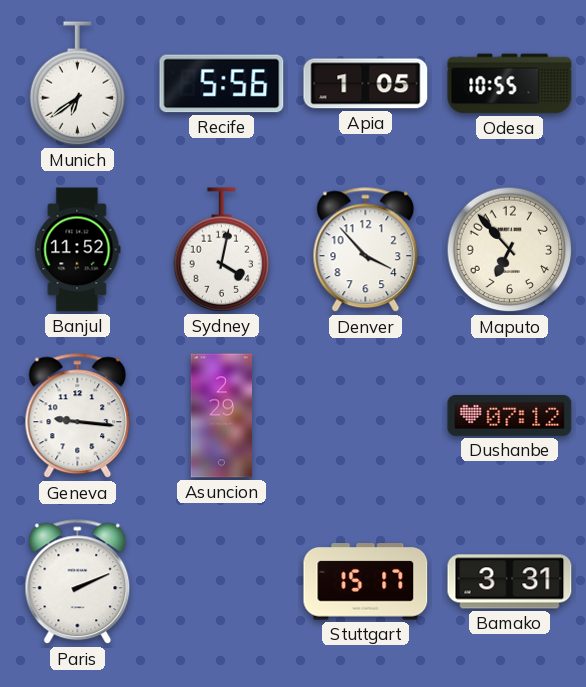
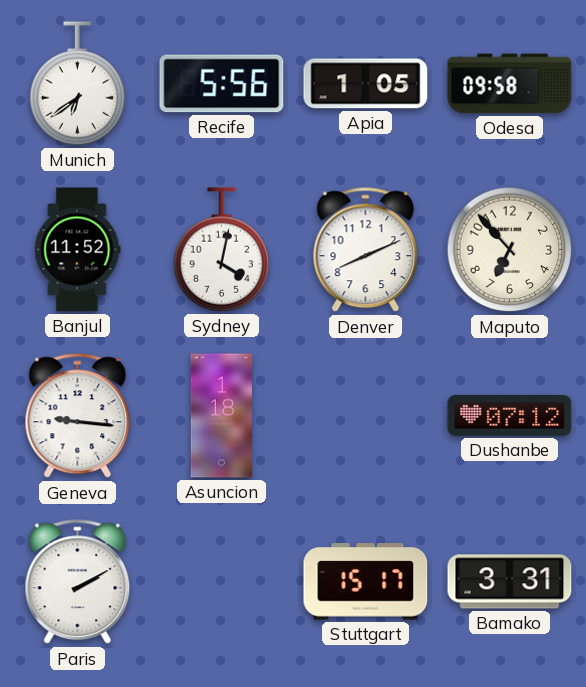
Odesa: 10:55 -> 09:58
Denver: 3:53 -> 8:11
Asuncion: 2:29 -> 1:18
Paris: 2:11 -> 2:10
